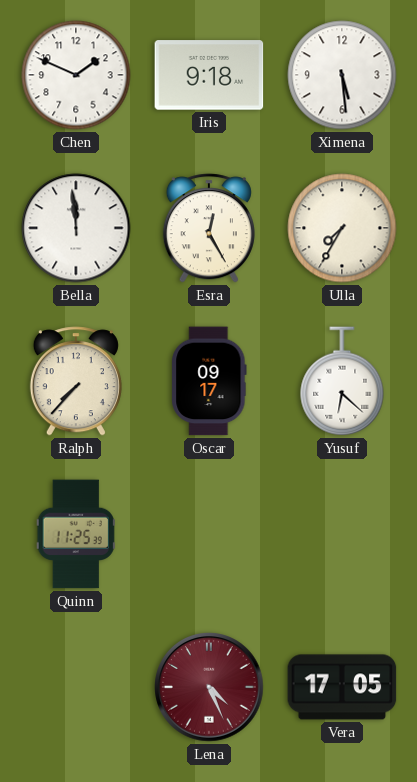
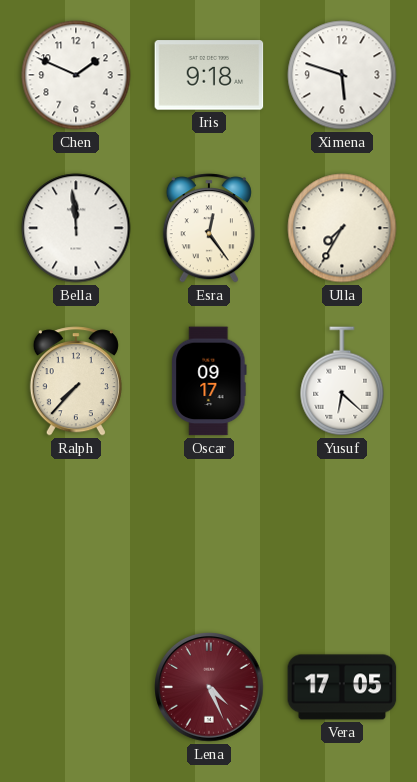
Ximena: 5:29 -> 5:48
Esra: 12:25 -> 12:24
Quinn: 11:25 -> none
